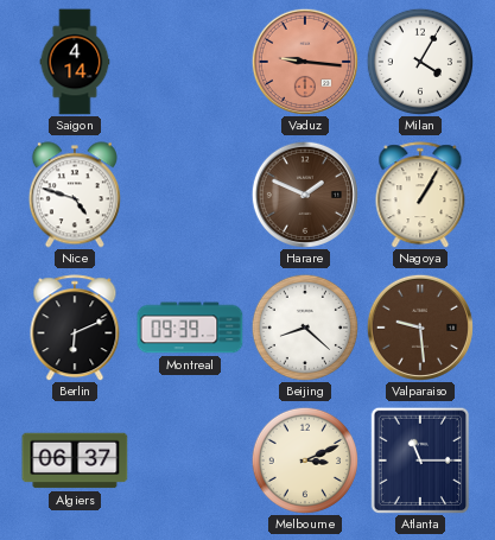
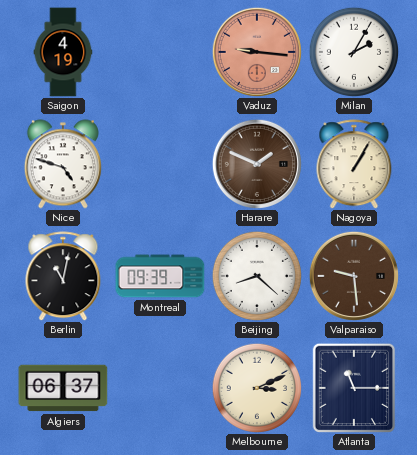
Saigon: 4:14 -> 4:19
Milan: 4:05 -> 2:05
Berlin: 6:11 -> 11:02
